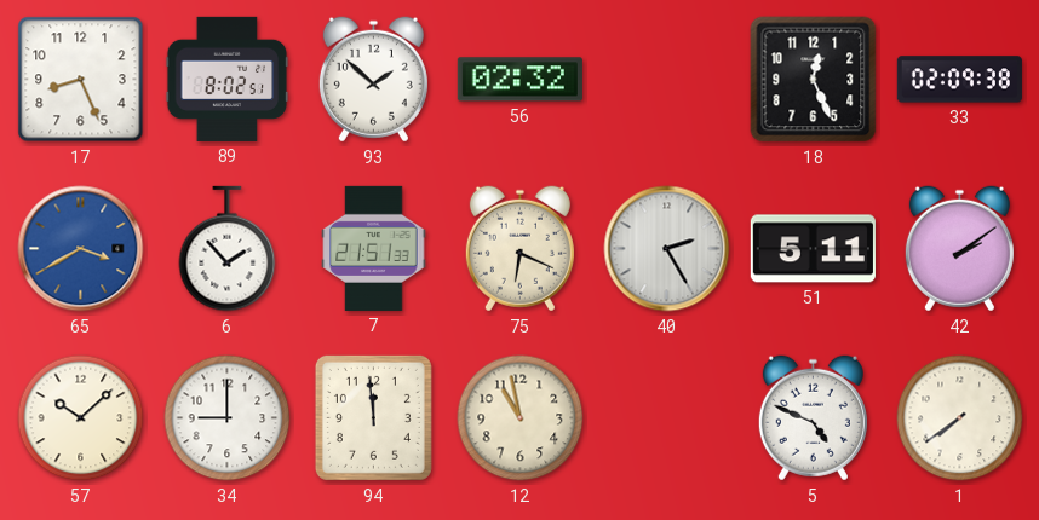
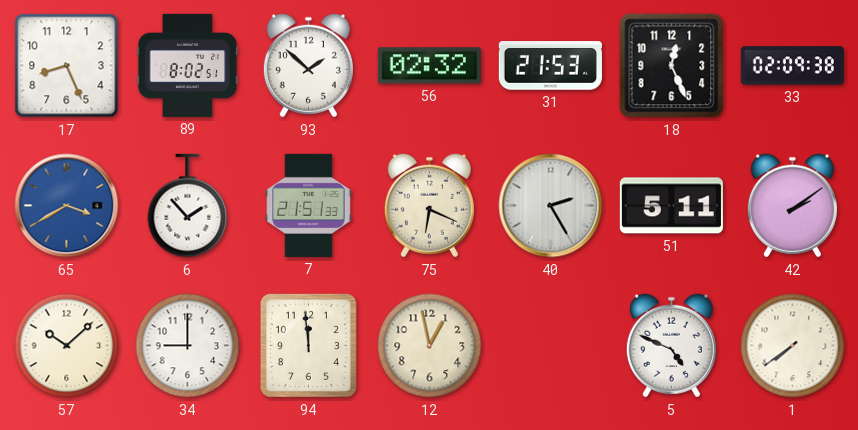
31: none -> 21:53
12: 10:58 -> 12:58
